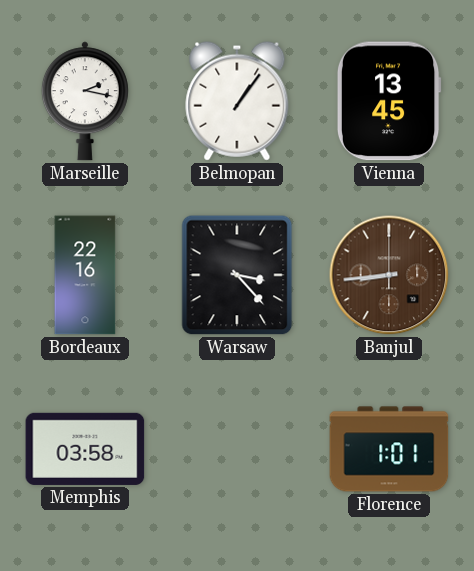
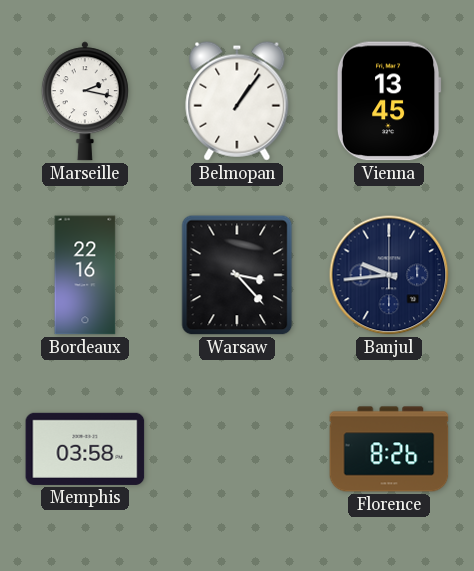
Banjul: 8:44 -> 9:44
Banjul dial: brown -> navy
Florence: 1:01 -> 8:26
